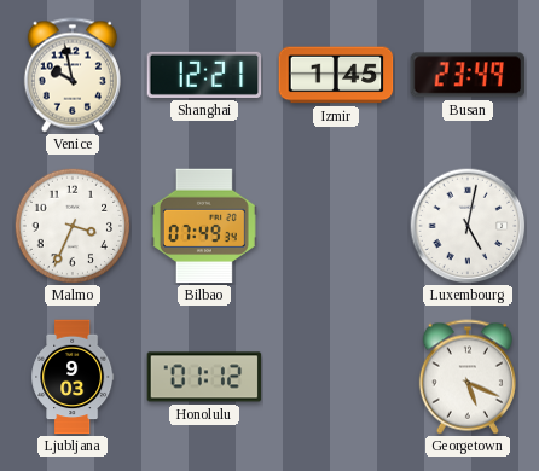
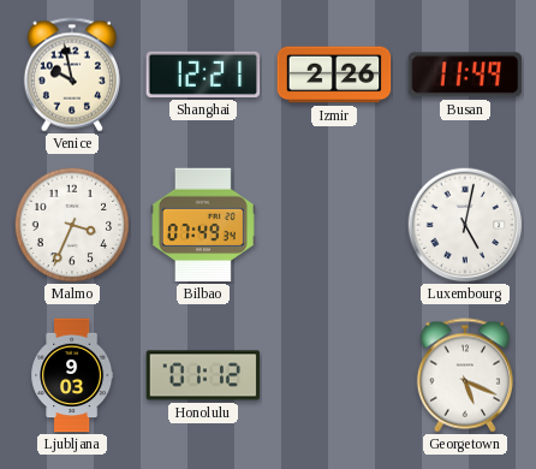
Izmir: 1:45 -> 2:26
Busan: 23:49 -> 11:49
